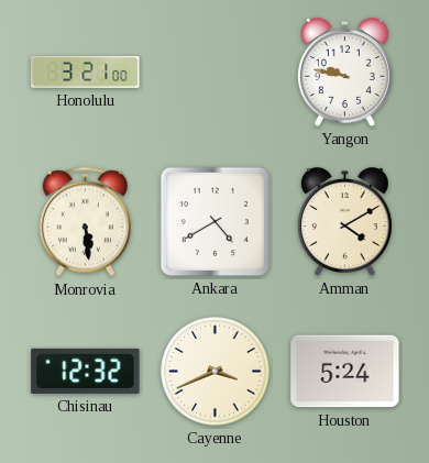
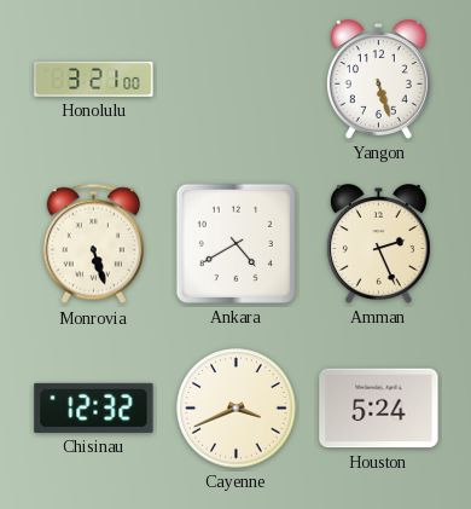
Yangon: 9:47 -> 5:27
Monrovia: 5:29 -> 5:27
Amman: 4:10 -> 2:26
